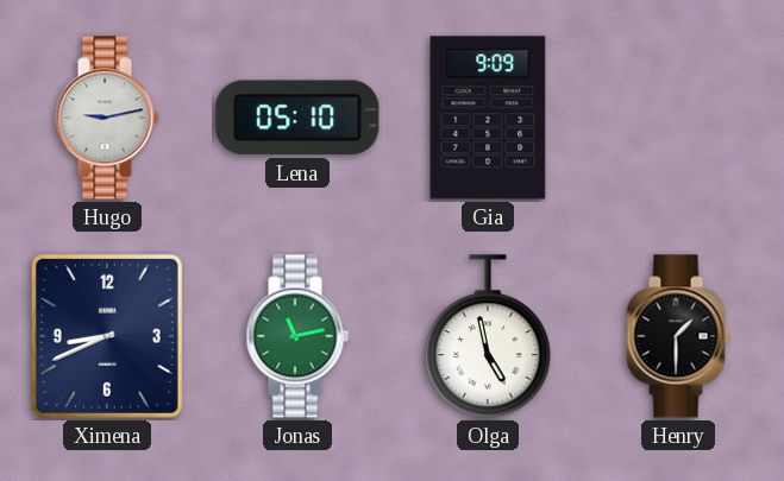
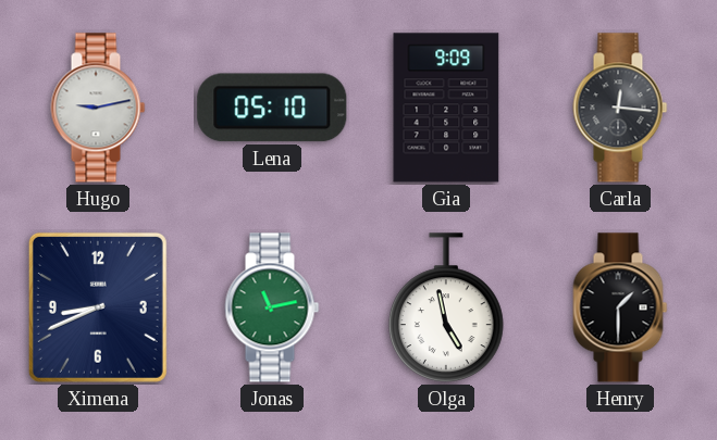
Carla: none -> 12:16
